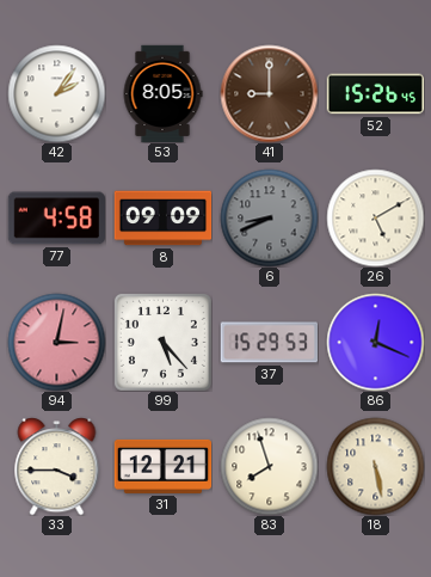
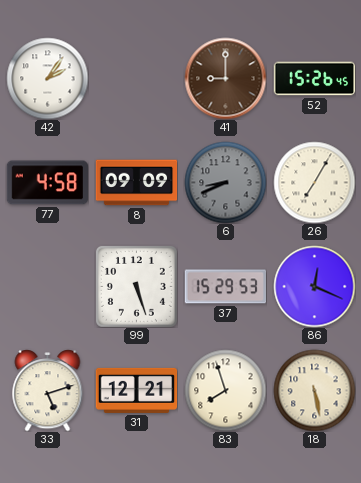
53: 8:05 -> none
26: 5:10 -> 7:05
94: 3:02 -> none
99: 5:23 -> 5:27
33: 3:45 -> 5:12
